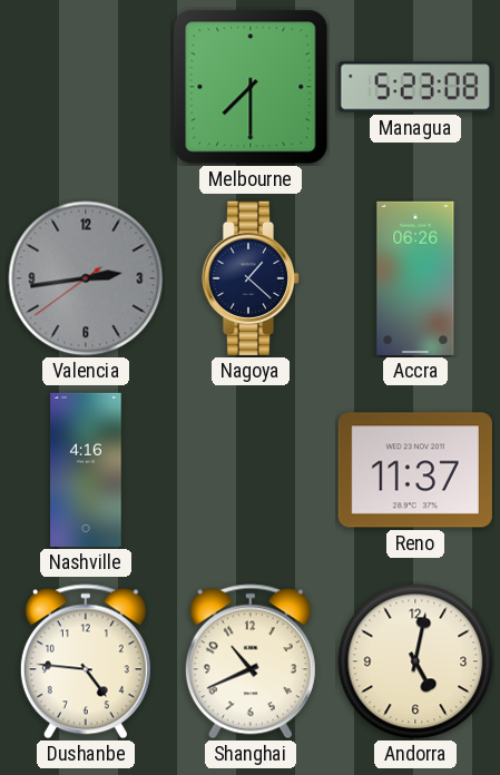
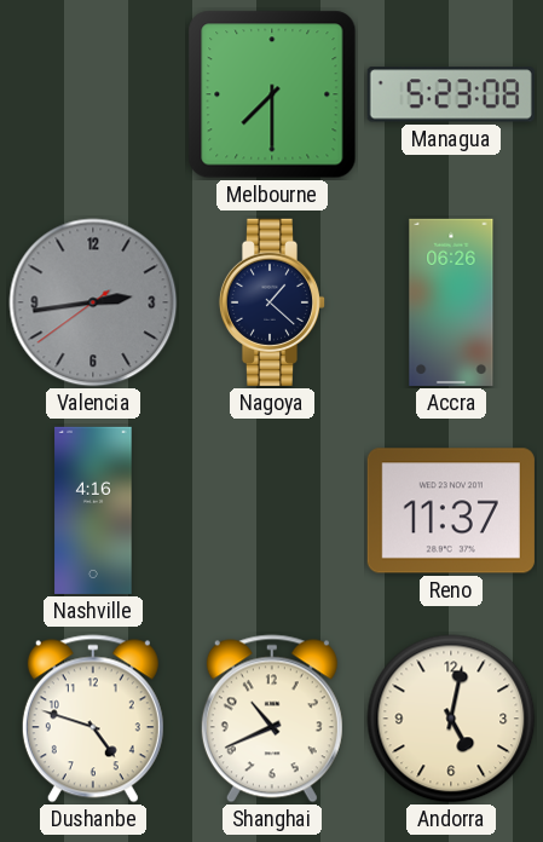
Dushanbe: 4:46 -> 4:48
